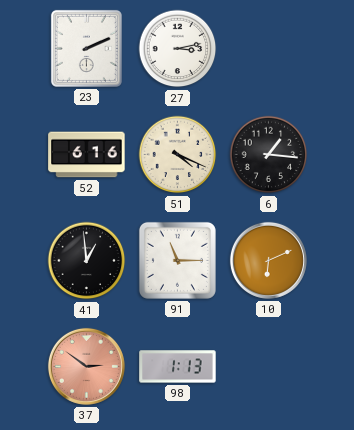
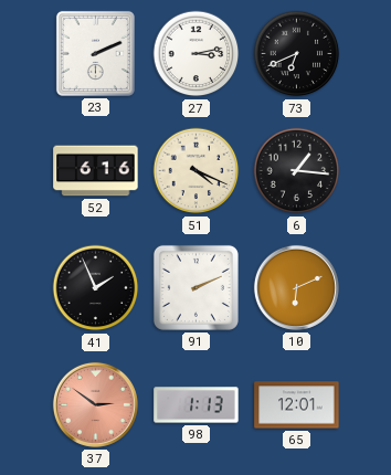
73: none -> 6:41
41: 12:59 -> 1:56
91: 11:15 -> 2:11
65: none -> 12:01
